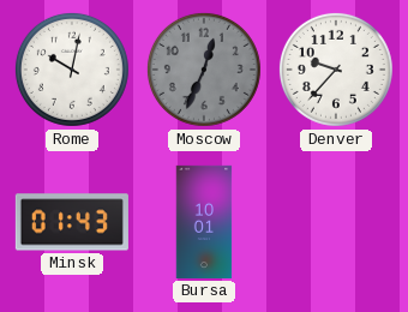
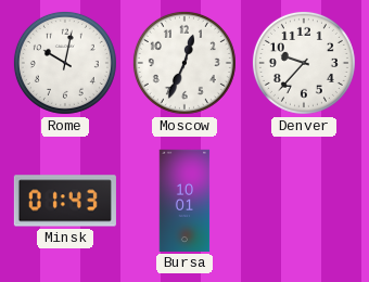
Moscow dial: grey -> white
